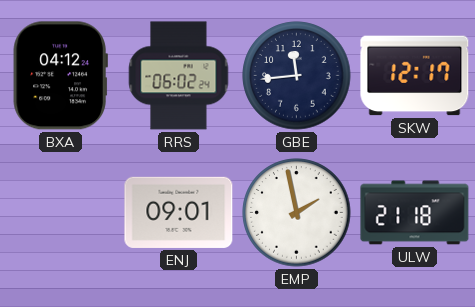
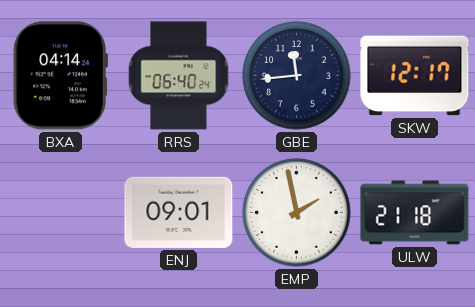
BXA: 04:12 -> 04:14
RRS: 06:02 -> 06:40
